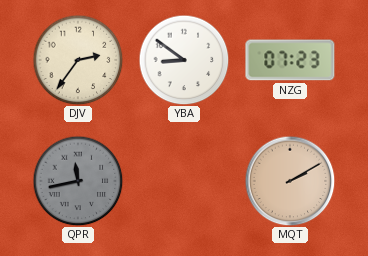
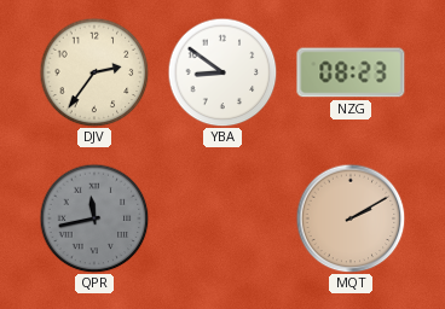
NZG: 07:23 -> 08:23
